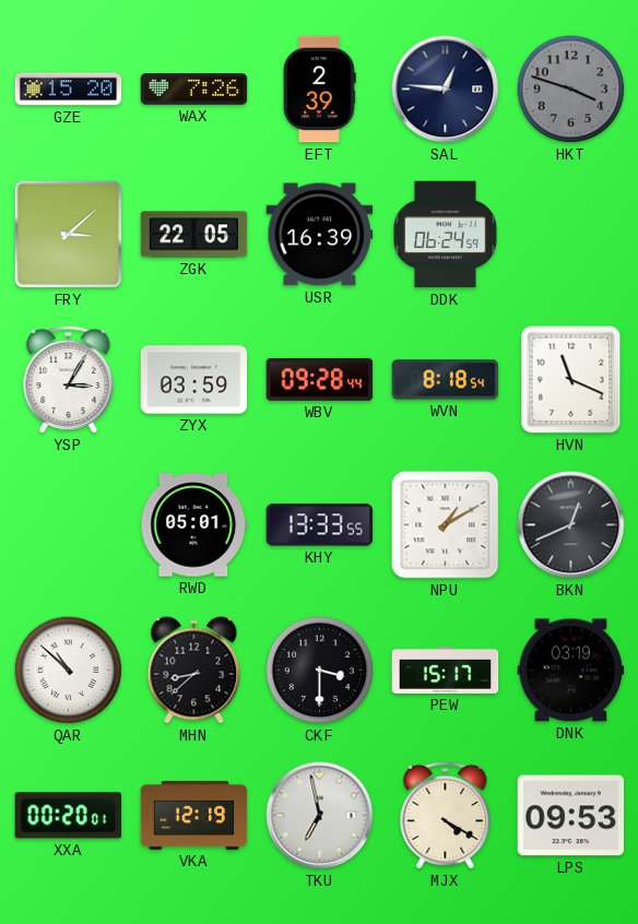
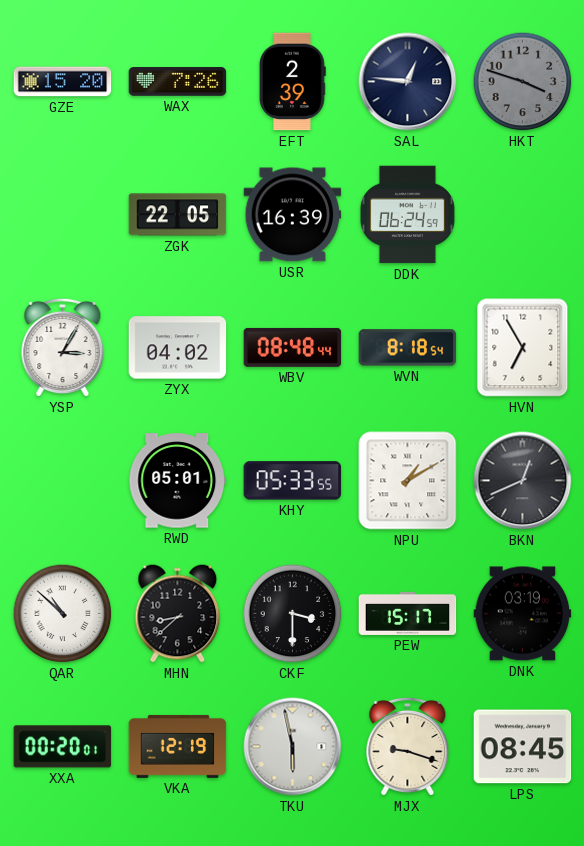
FRY: 3:08 -> none
ZYX: 03:59 -> 04:02
WBV: 09:28 -> 08:48
HVN: 11:19 -> 6:55
KHY: 13:33 -> 05:33
TKU: 6:58 -> 5:58
MJX: 4:20 -> 9:18
LPS: 09:53 -> 08:45
